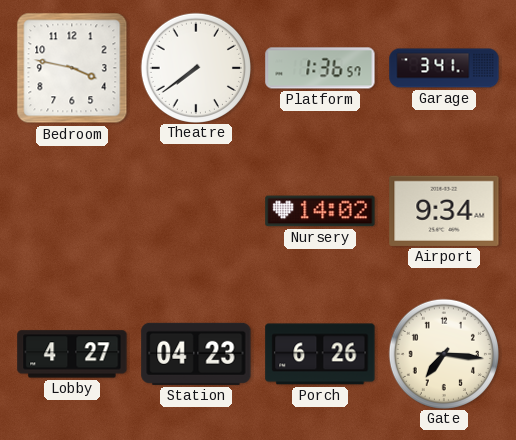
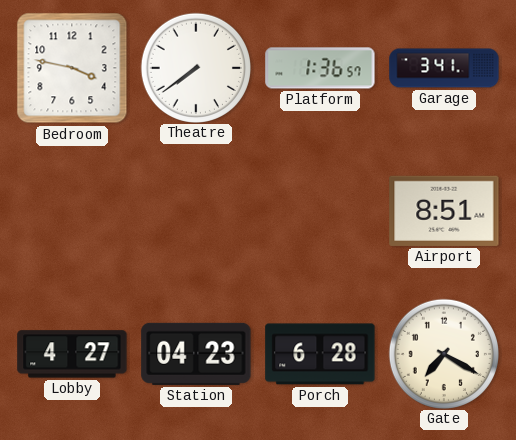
Nursery: 14:02 -> none
Airport: 9:34 -> 8:51
Porch: 6:26 -> 6:28
Gate: 7:16 -> 7:20
